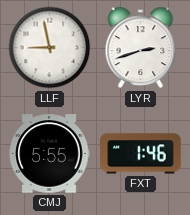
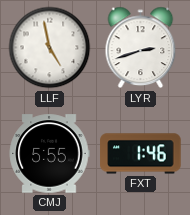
LLF: 8:58 -> 4:58
